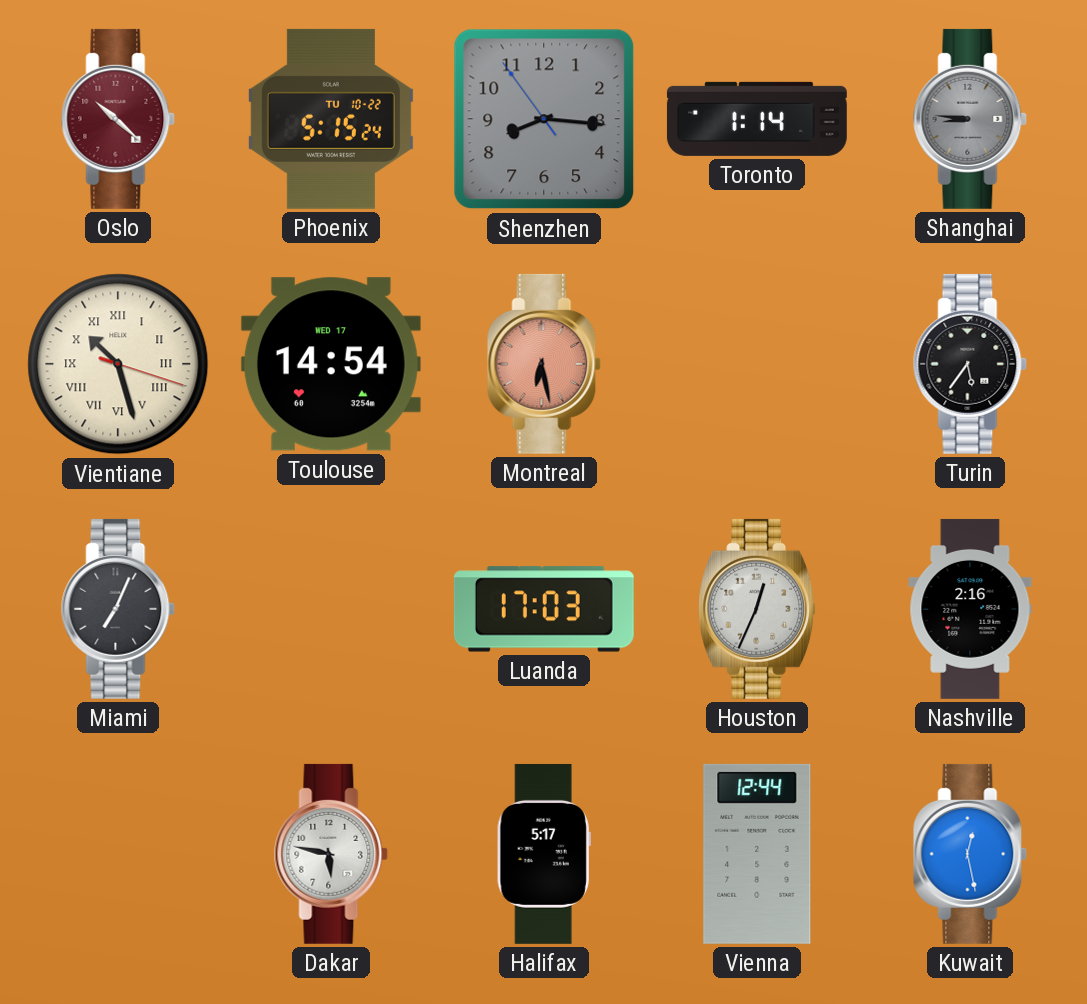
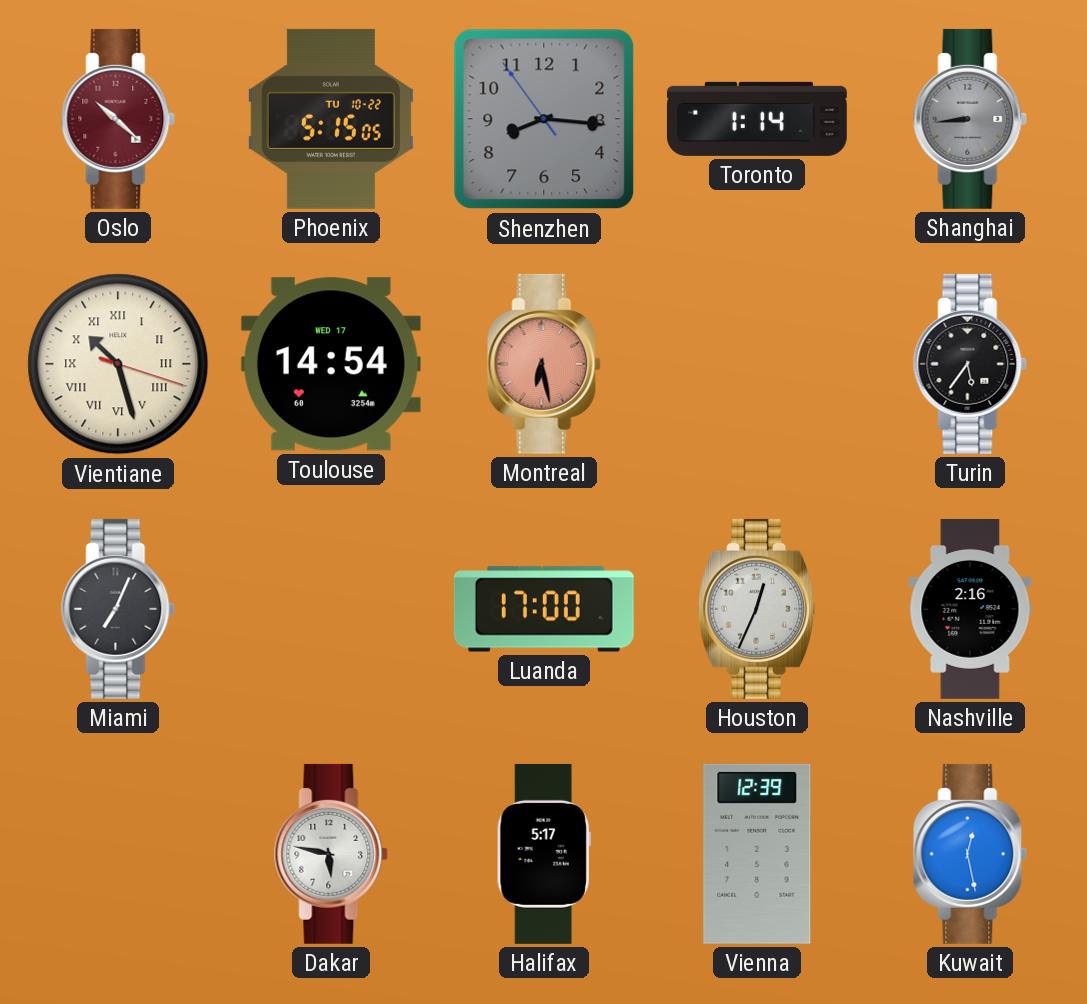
Phoenix: 5:15:24 -> 5:15:05
Shanghai: 8:46 -> 8:44
Luanda: 17:03 -> 17:00
Vienna: 12:44 -> 12:39
